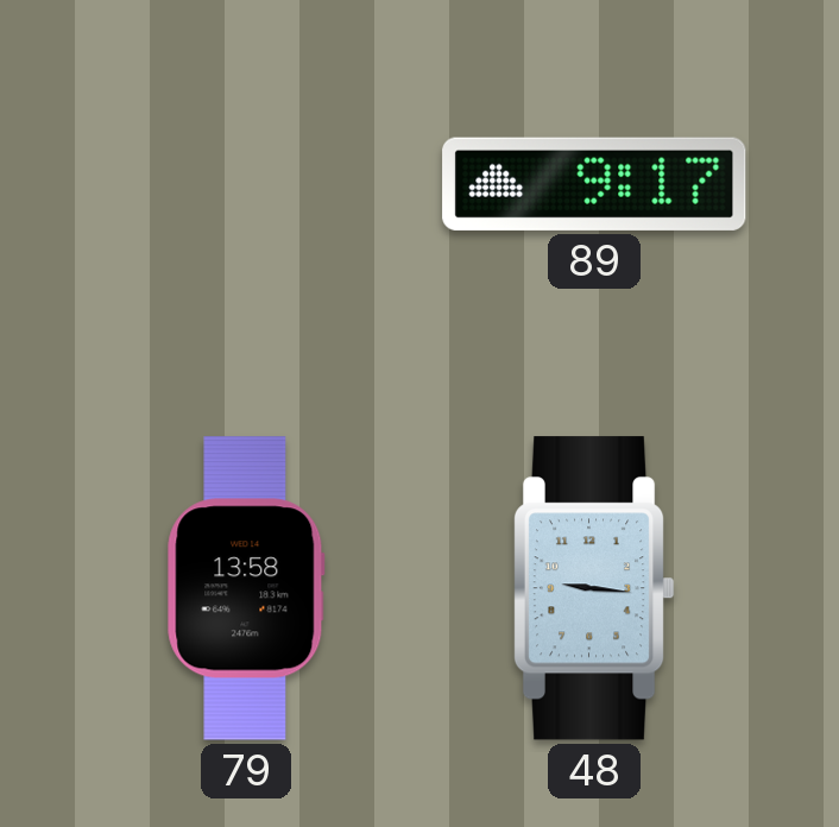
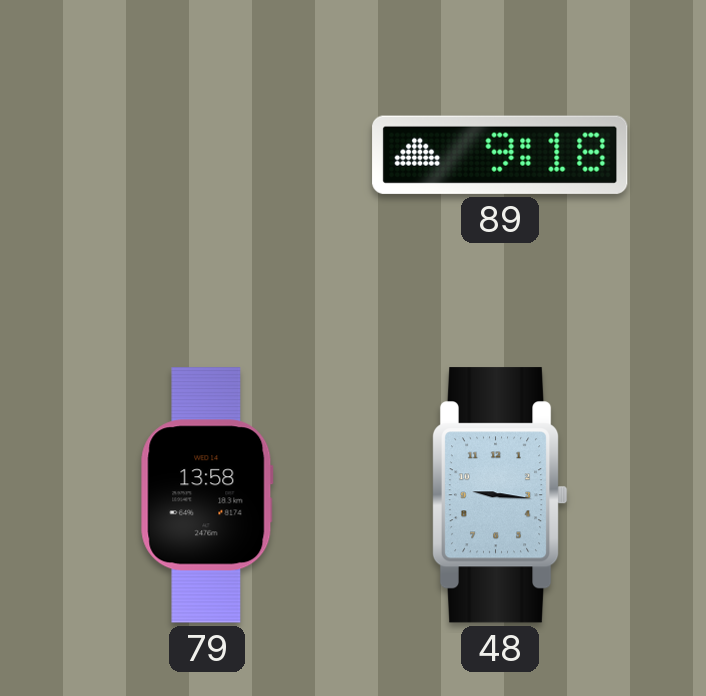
89: 9:17 -> 9:18
